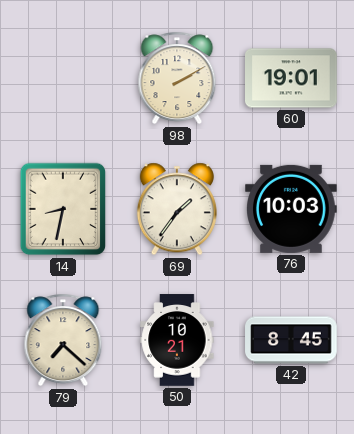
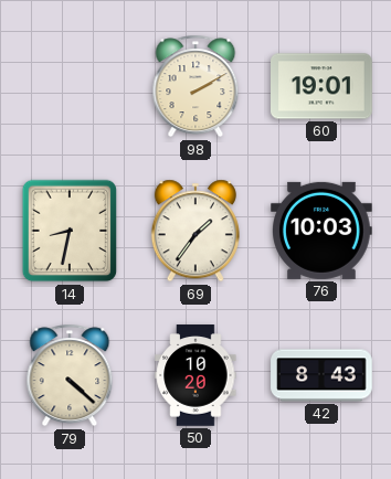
79: 7:22 -> 4:22
50: 10:21 -> 10:20
42: 8:45 -> 8:43
